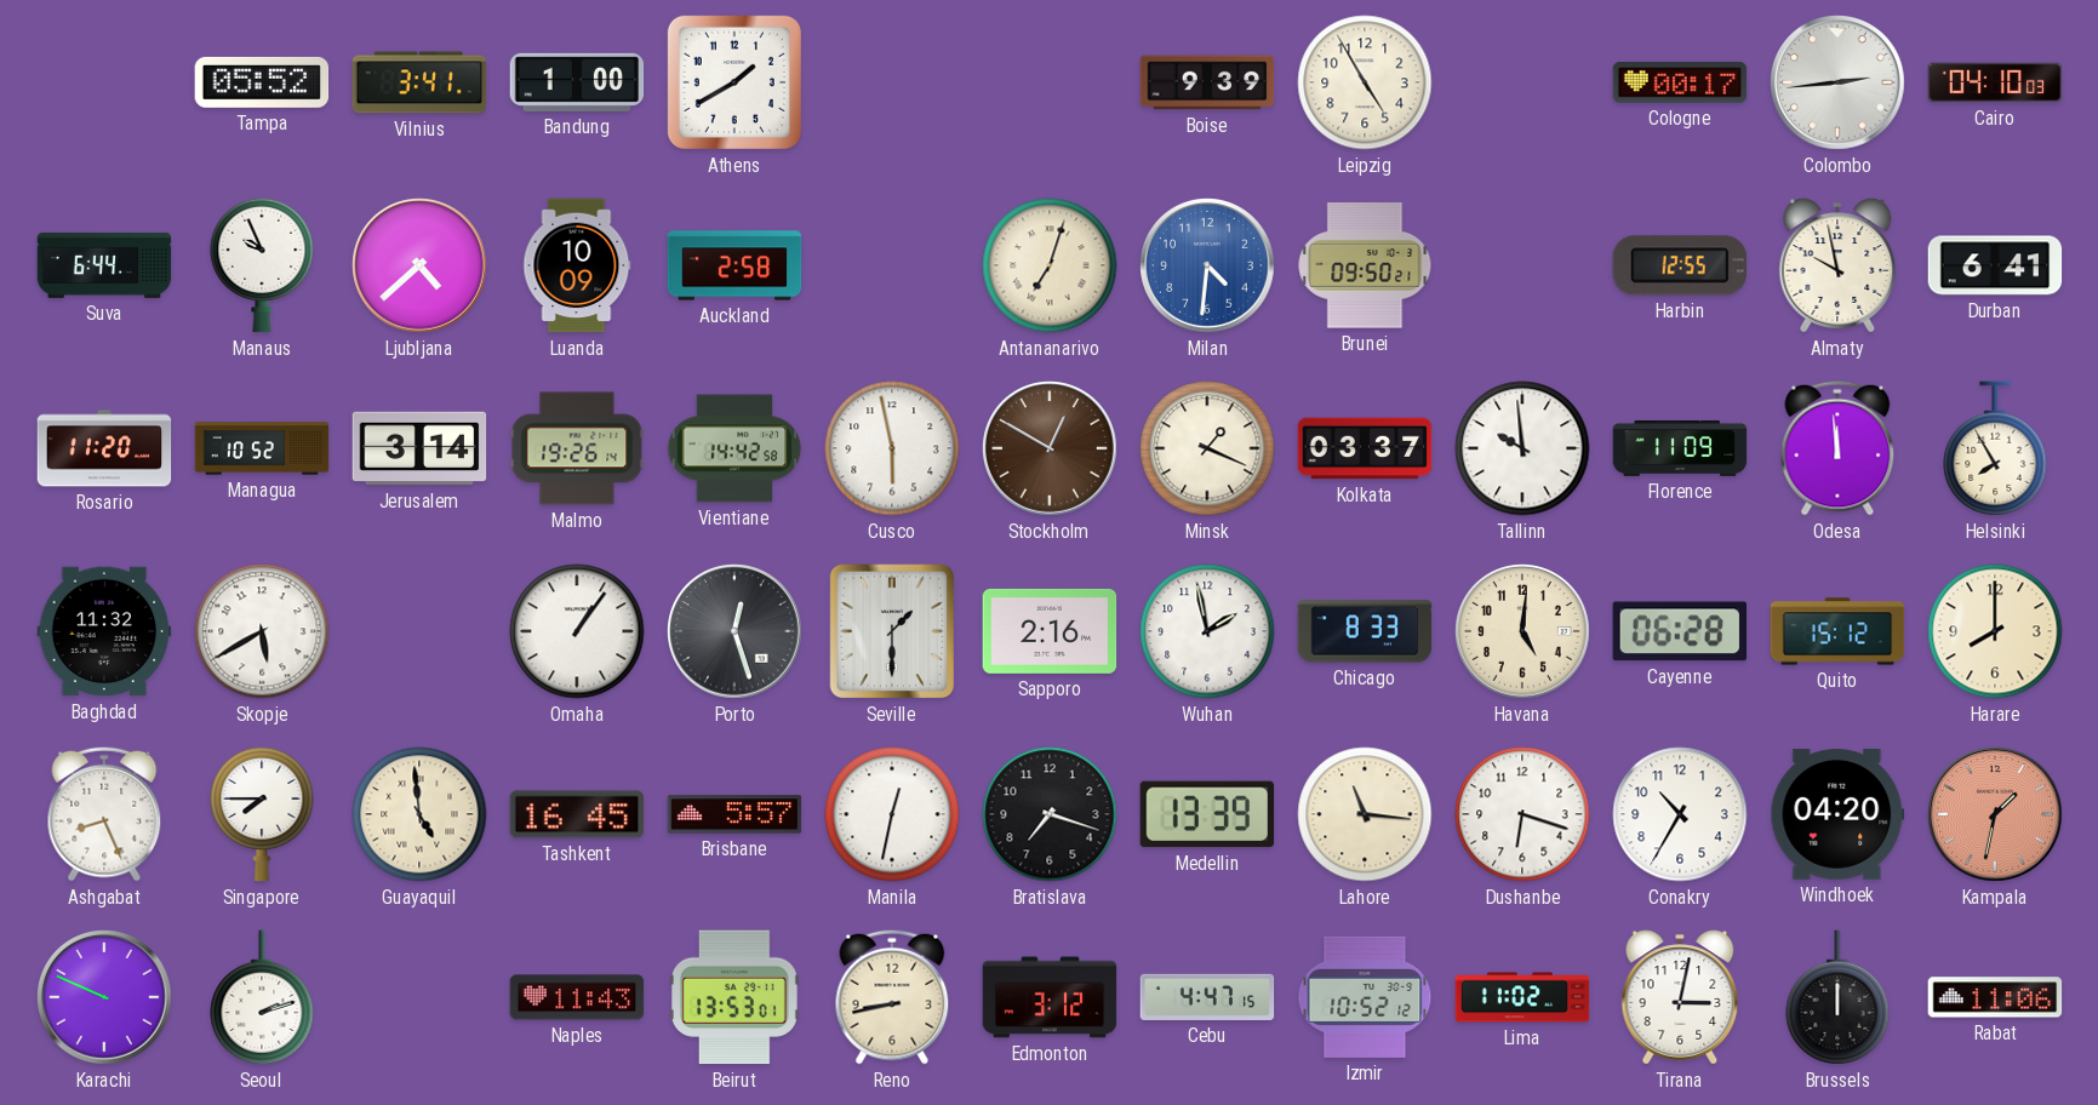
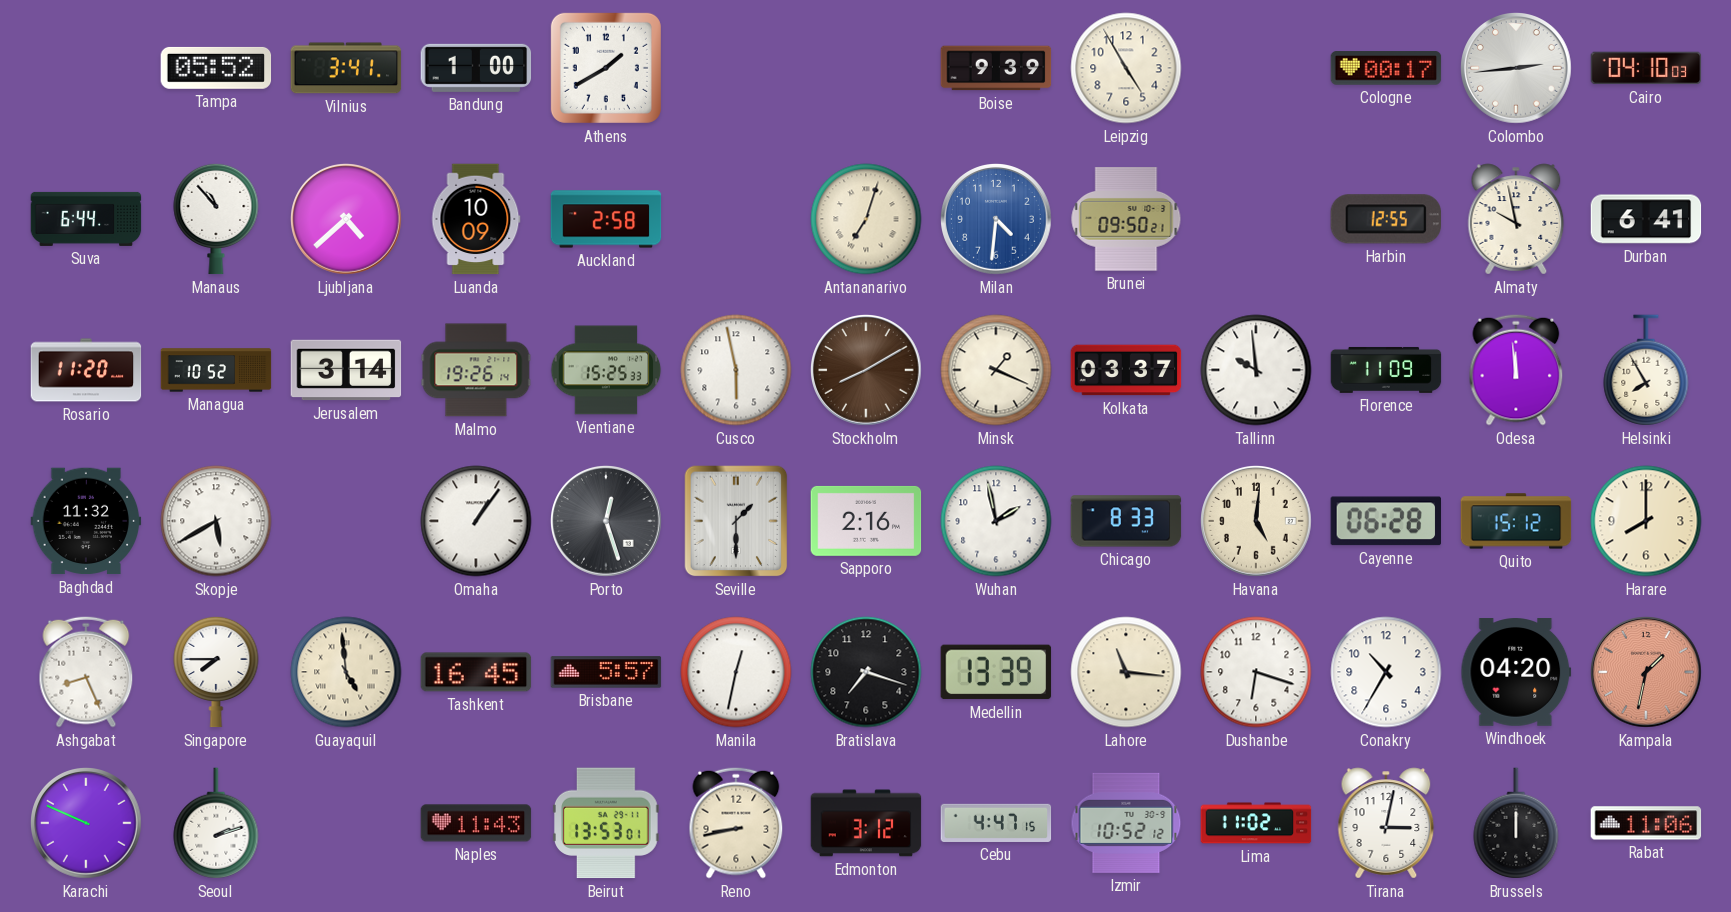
Manaus: 9:56 -> 10:53
Vientiane: 14:42 -> 15:25
Stockholm: 12:50 -> 8:10
